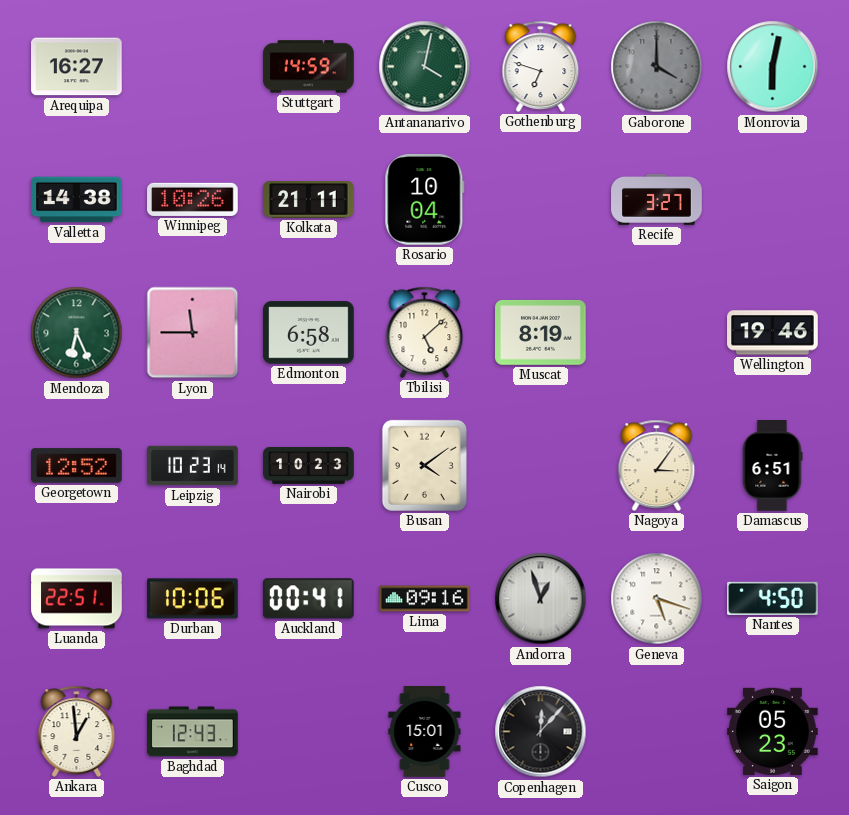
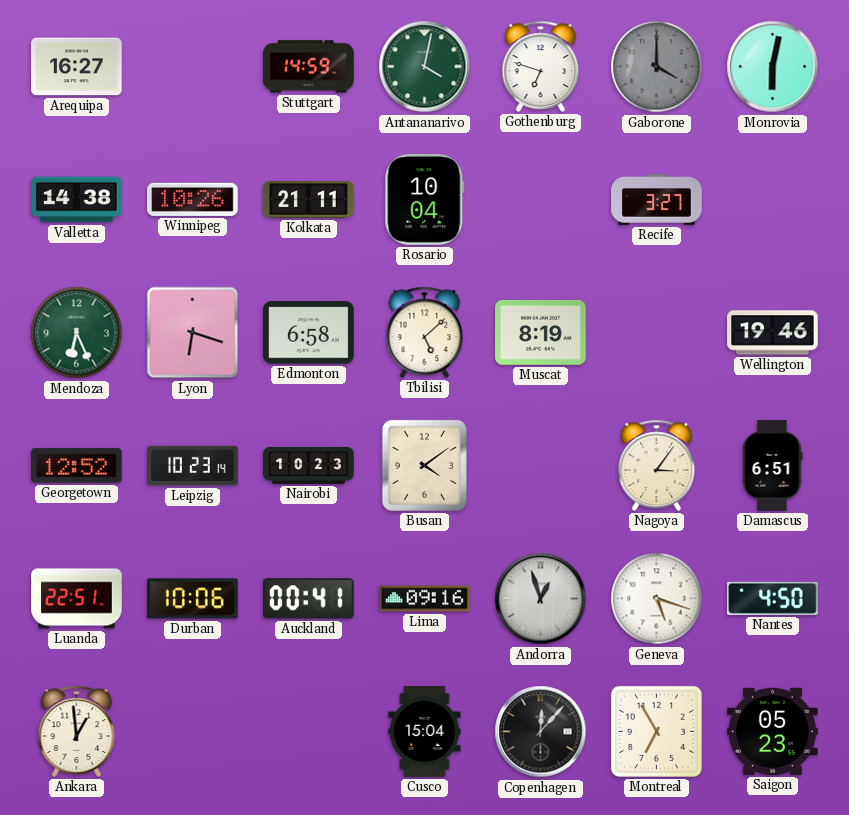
Lyon: 11:45 -> 6:18
Baghdad: 12:43 -> none
Cusco: 15:01 -> 15:04
Montreal: none -> 6:55
